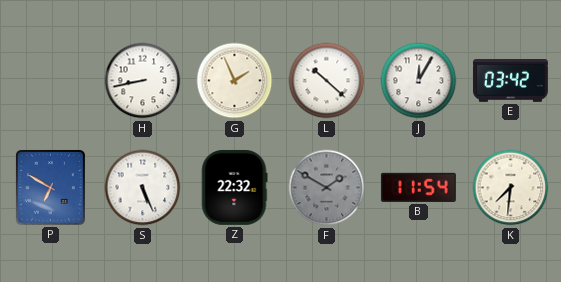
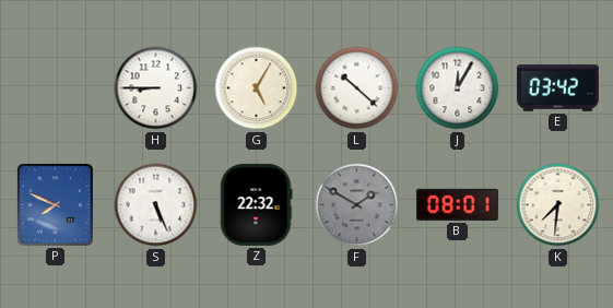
H: 8:43 -> 8:45
G: 1:56 -> 5:05
P: 6:50 -> 7:49
B: 11:54 -> 08:01
